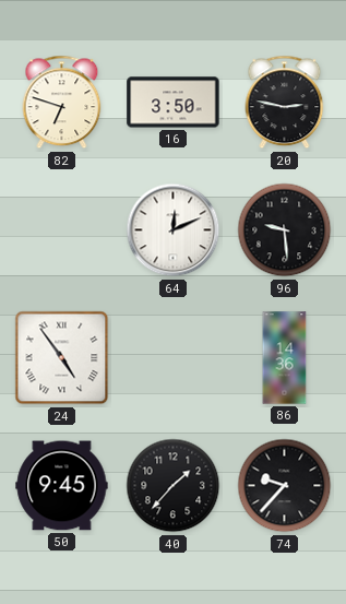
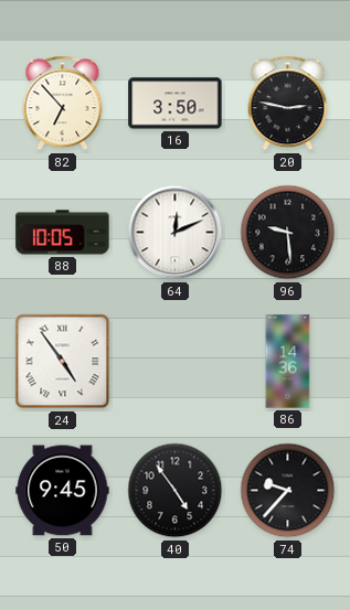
82: 6:48 -> 6:53
88: none -> 10:05
40: 1:37 -> 4:54
